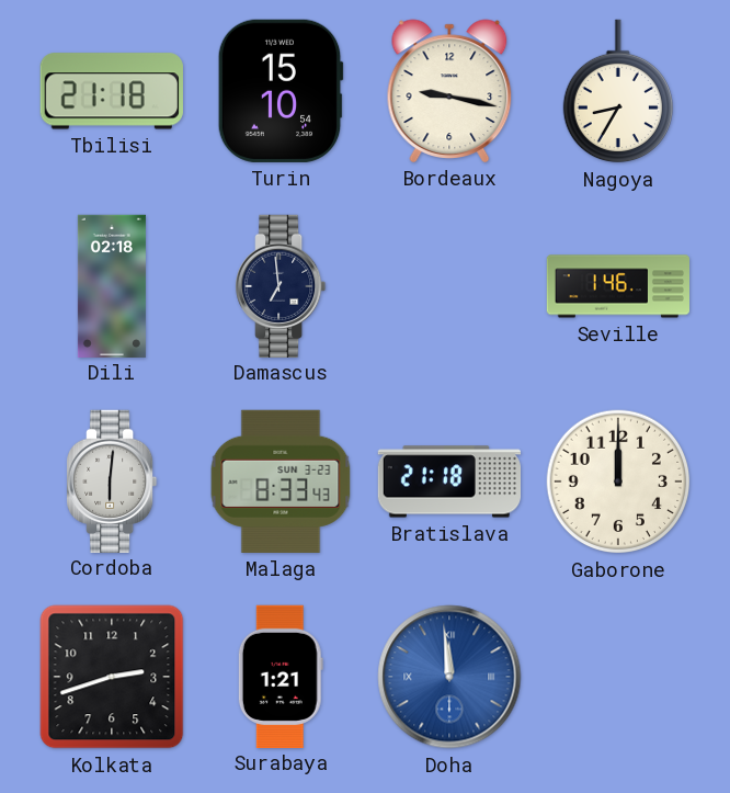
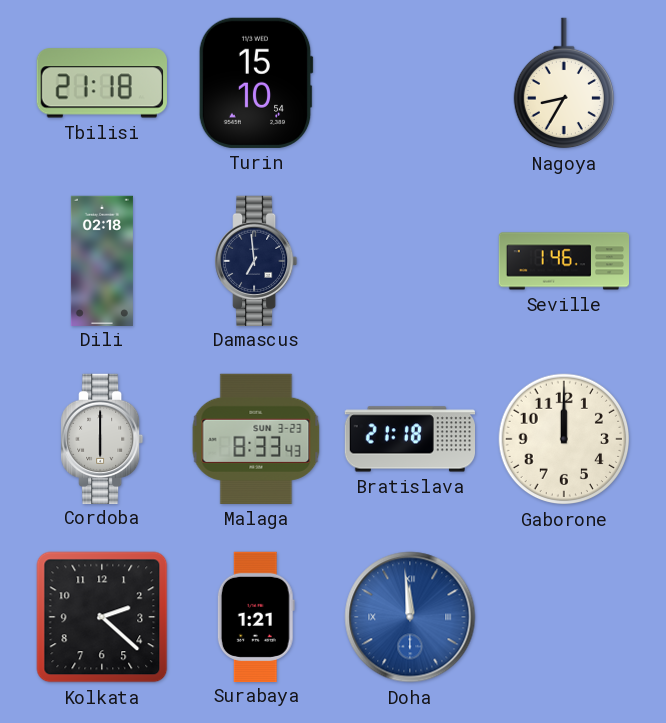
Bordeaux: 9:17 -> none
Cordoba: 6:01 -> 6:00
Kolkata: 2:42 -> 2:22
